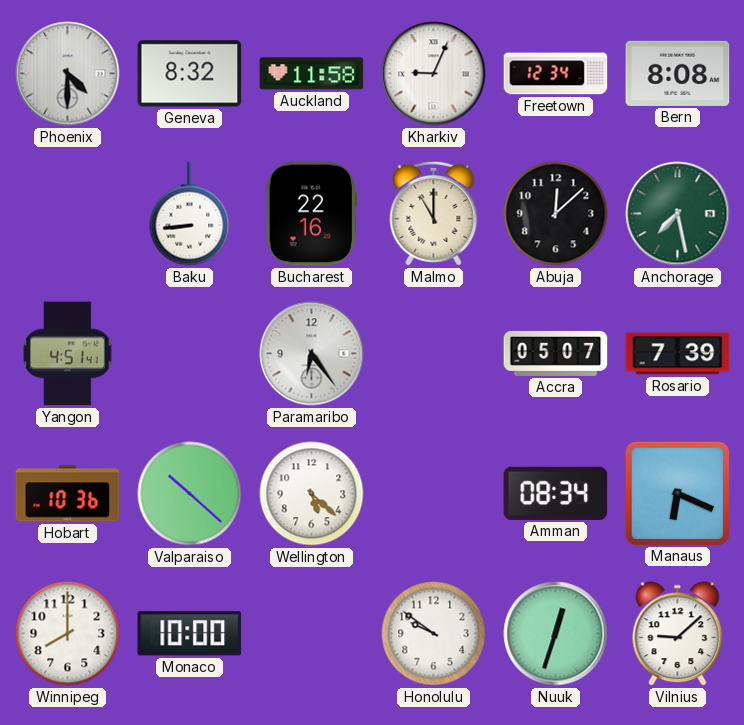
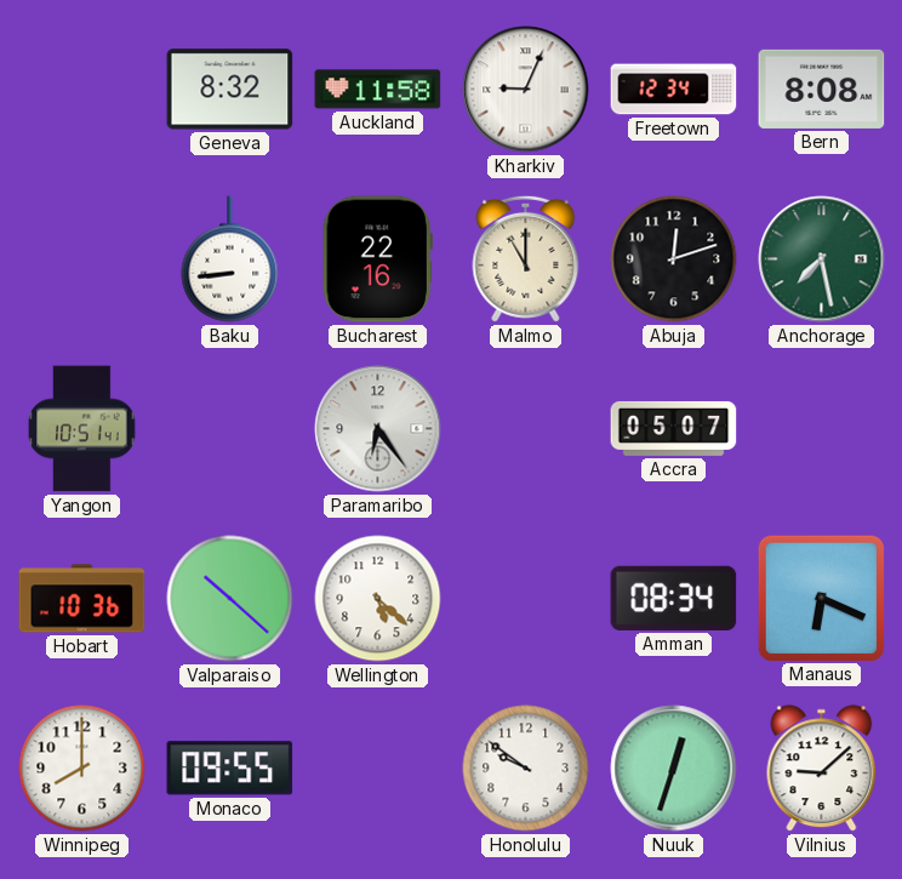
Phoenix: 4:30 -> none
Abuja: 12:08 -> 12:12
Yangon: 4:51 -> 10:51
Rosario: 7:39 -> none
Monaco: 10:00 -> 09:55
